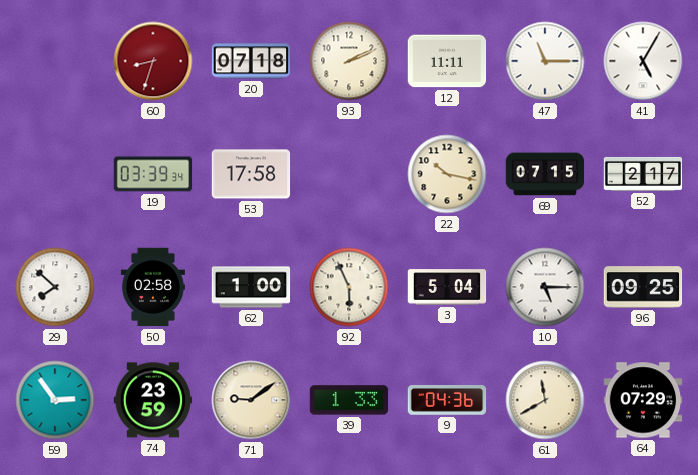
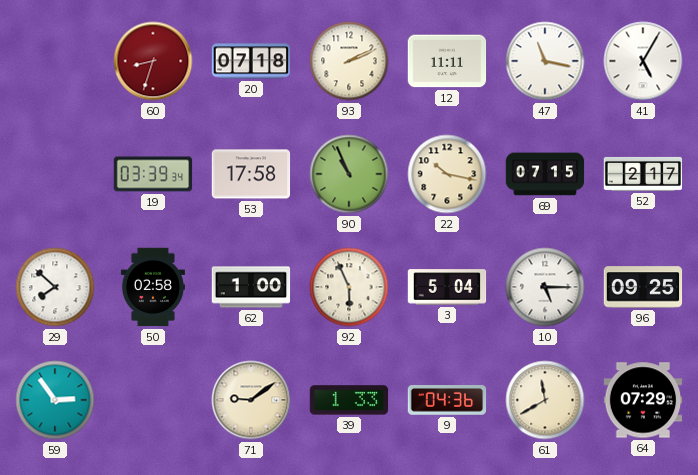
47: 11:15 -> 11:17
90: none -> 10:56
74: 23:59 -> none
